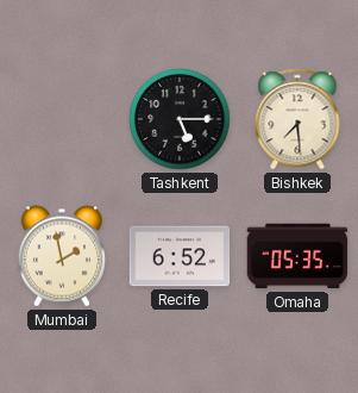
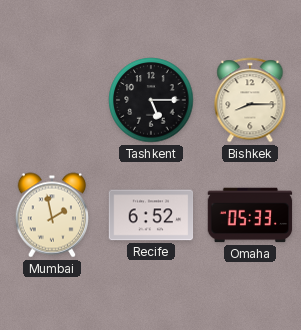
Bishkek: 7:29 -> 8:15
Omaha: 05:35 -> 05:33
